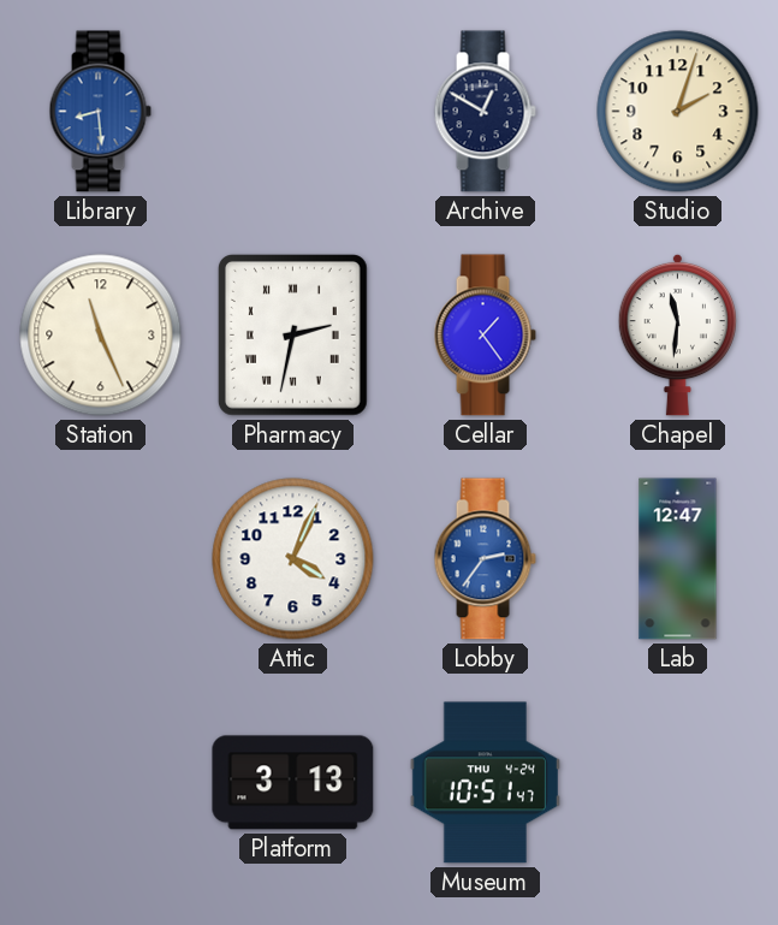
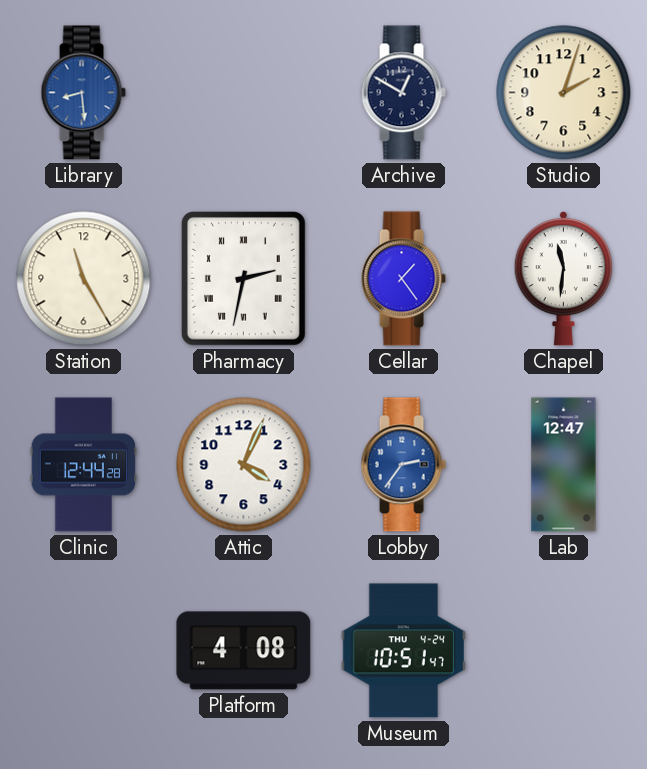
Station: 11:26 -> 11:25
Clinic: none -> 12:44
Platform: 3:13 -> 4:08
